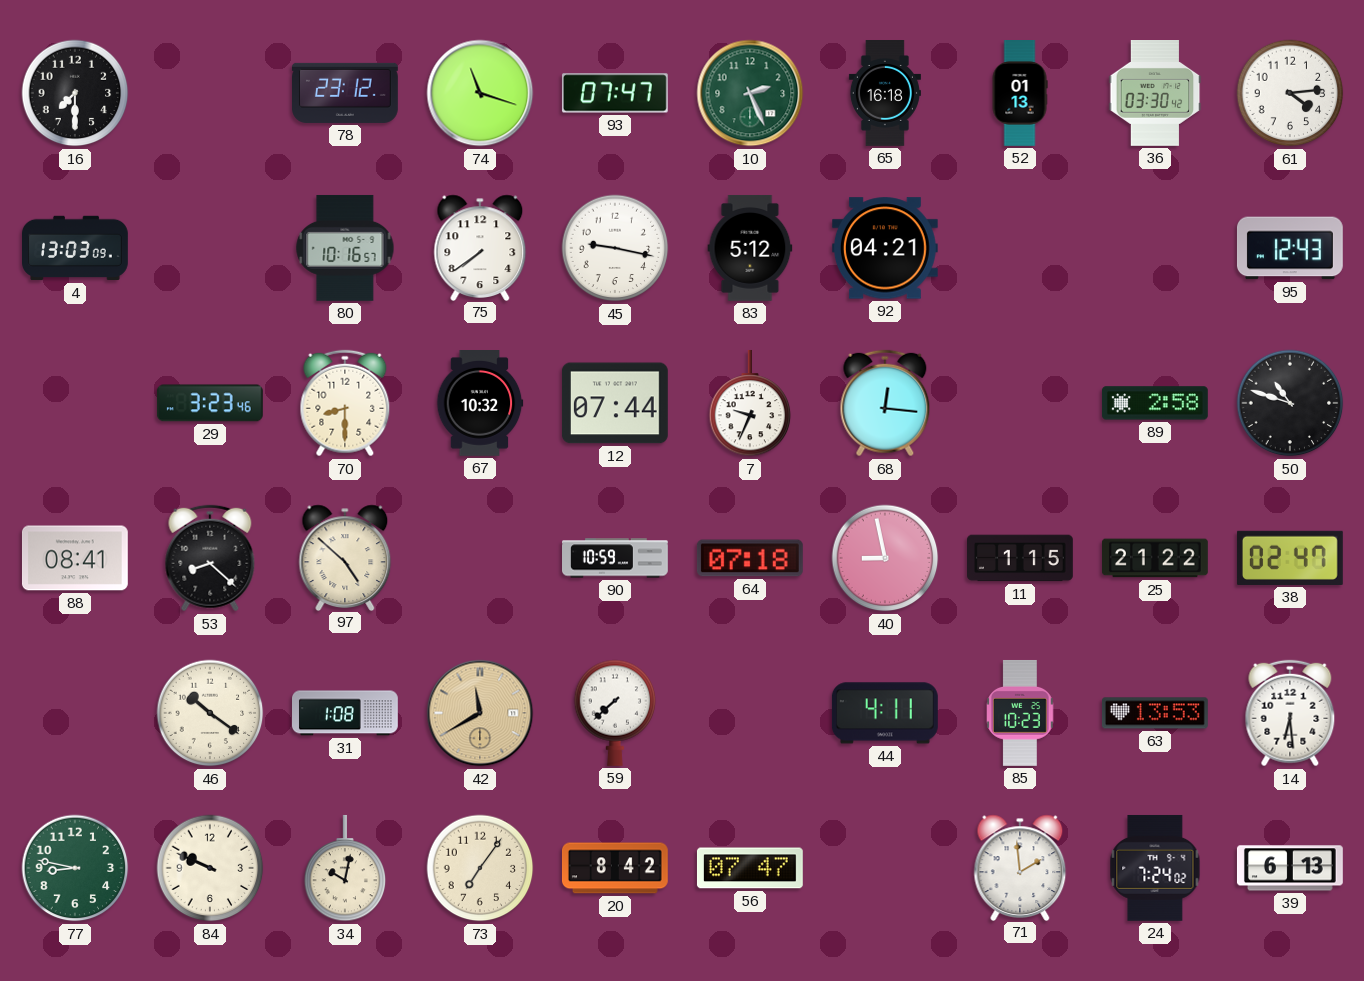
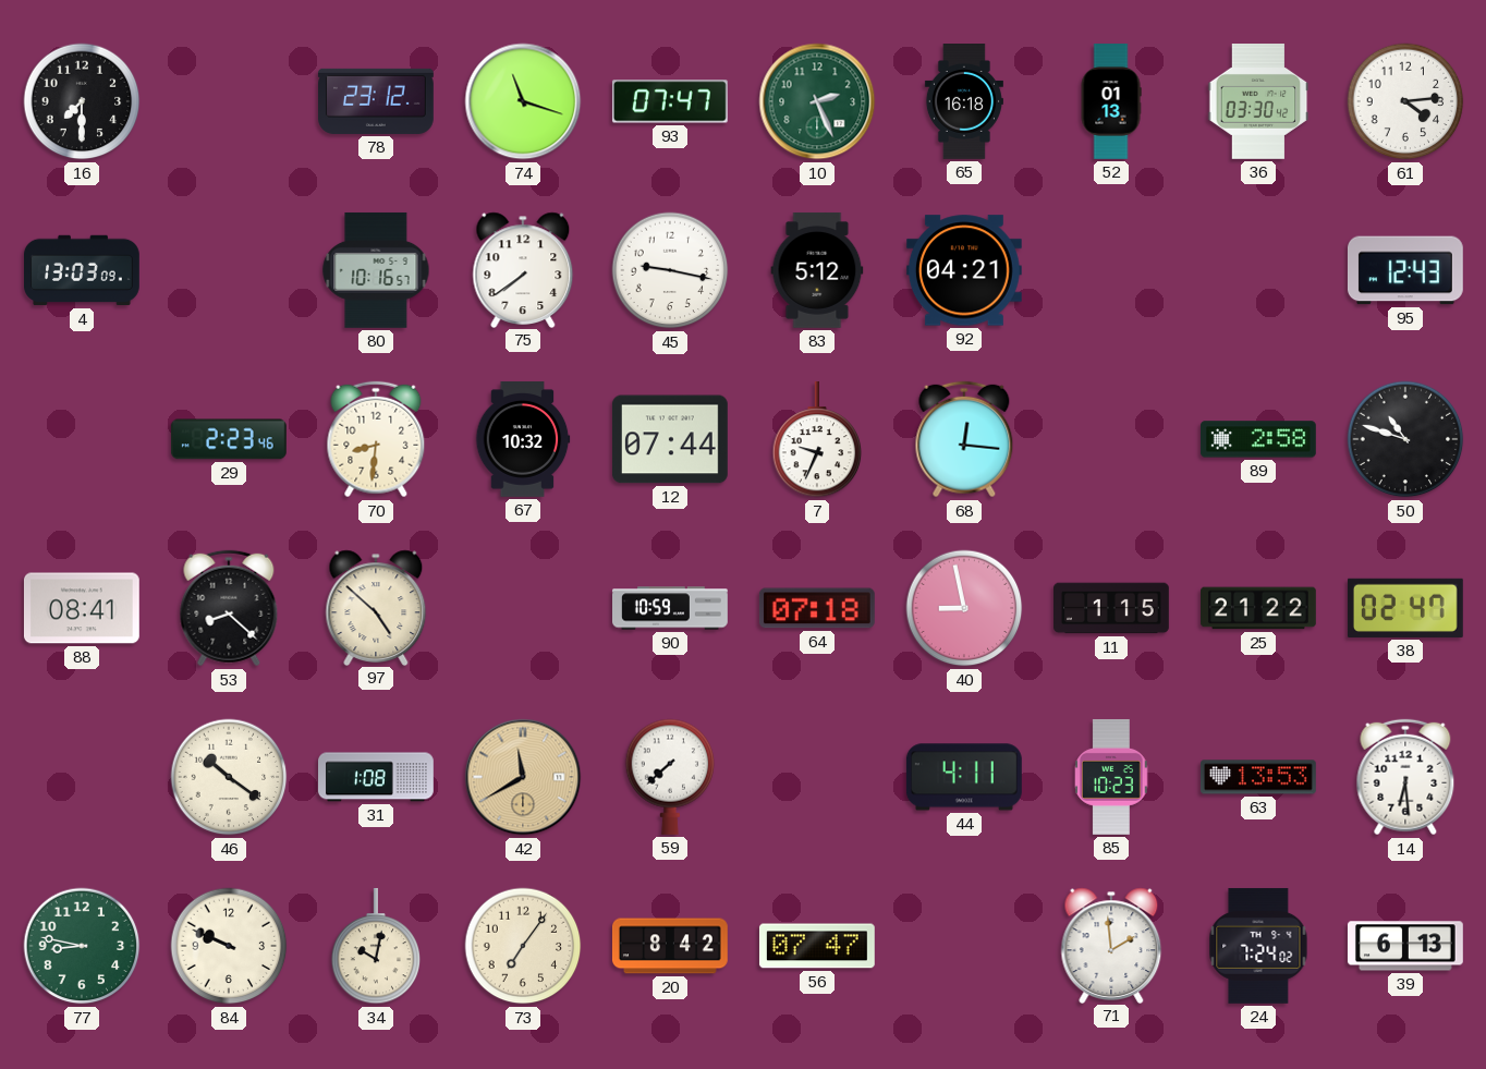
29: 3:23 -> 2:23
70: 8:30 -> 8:31
